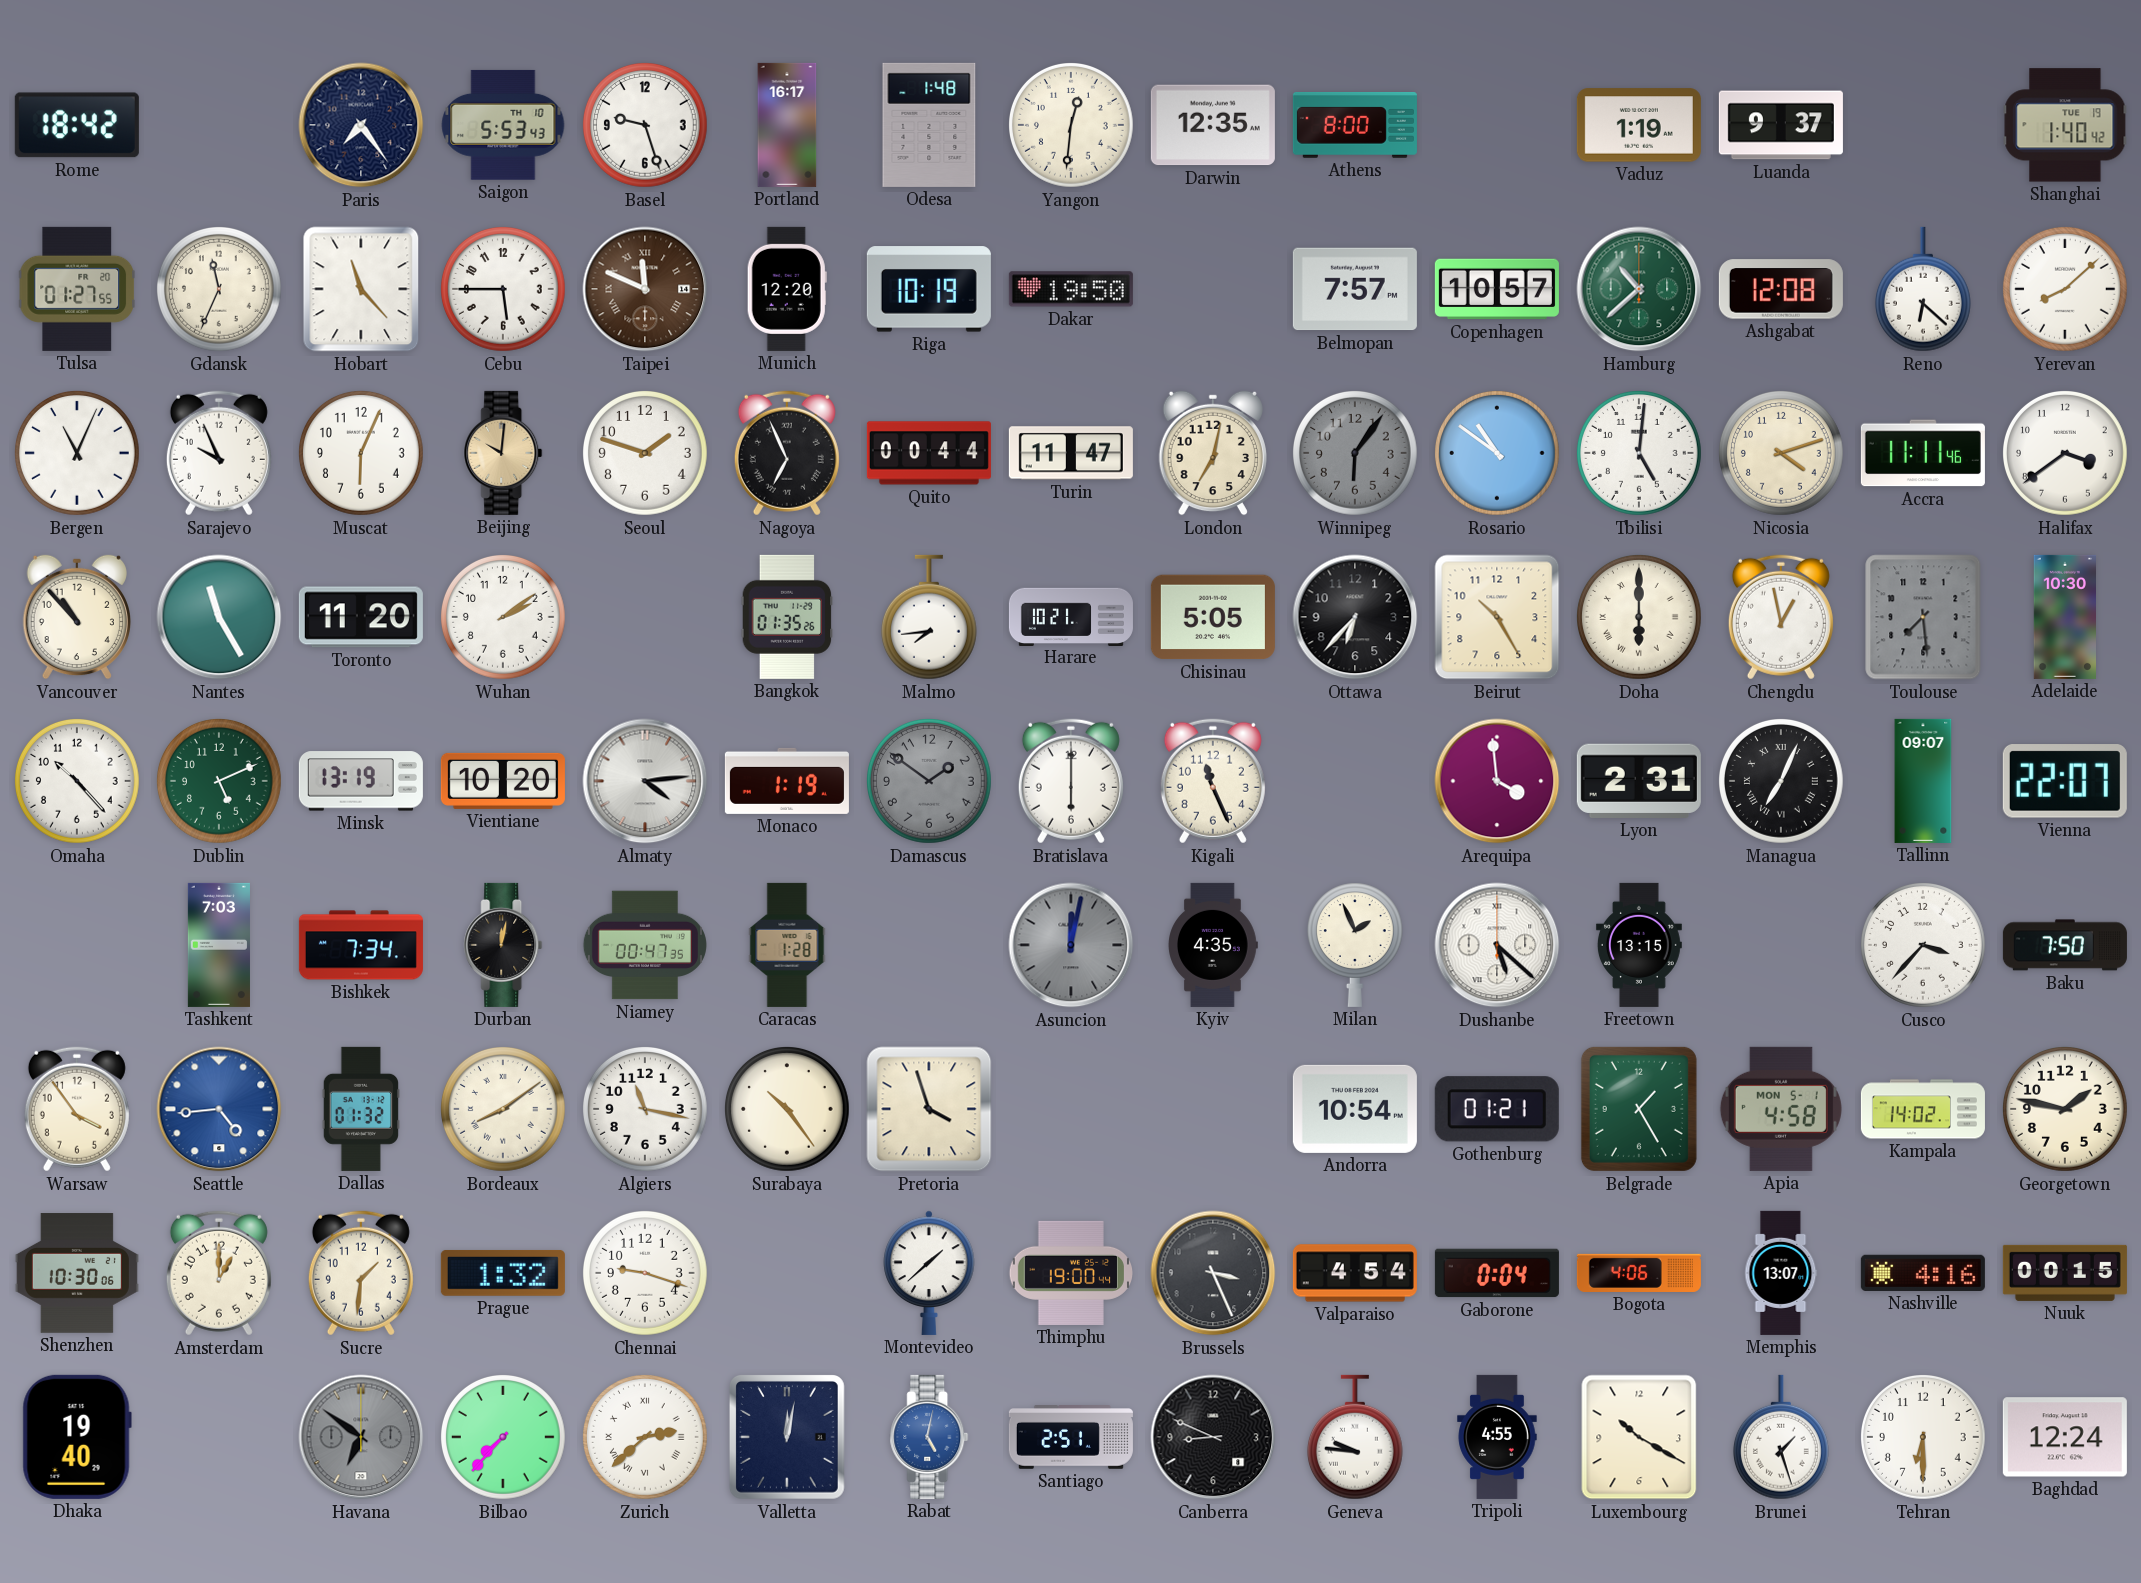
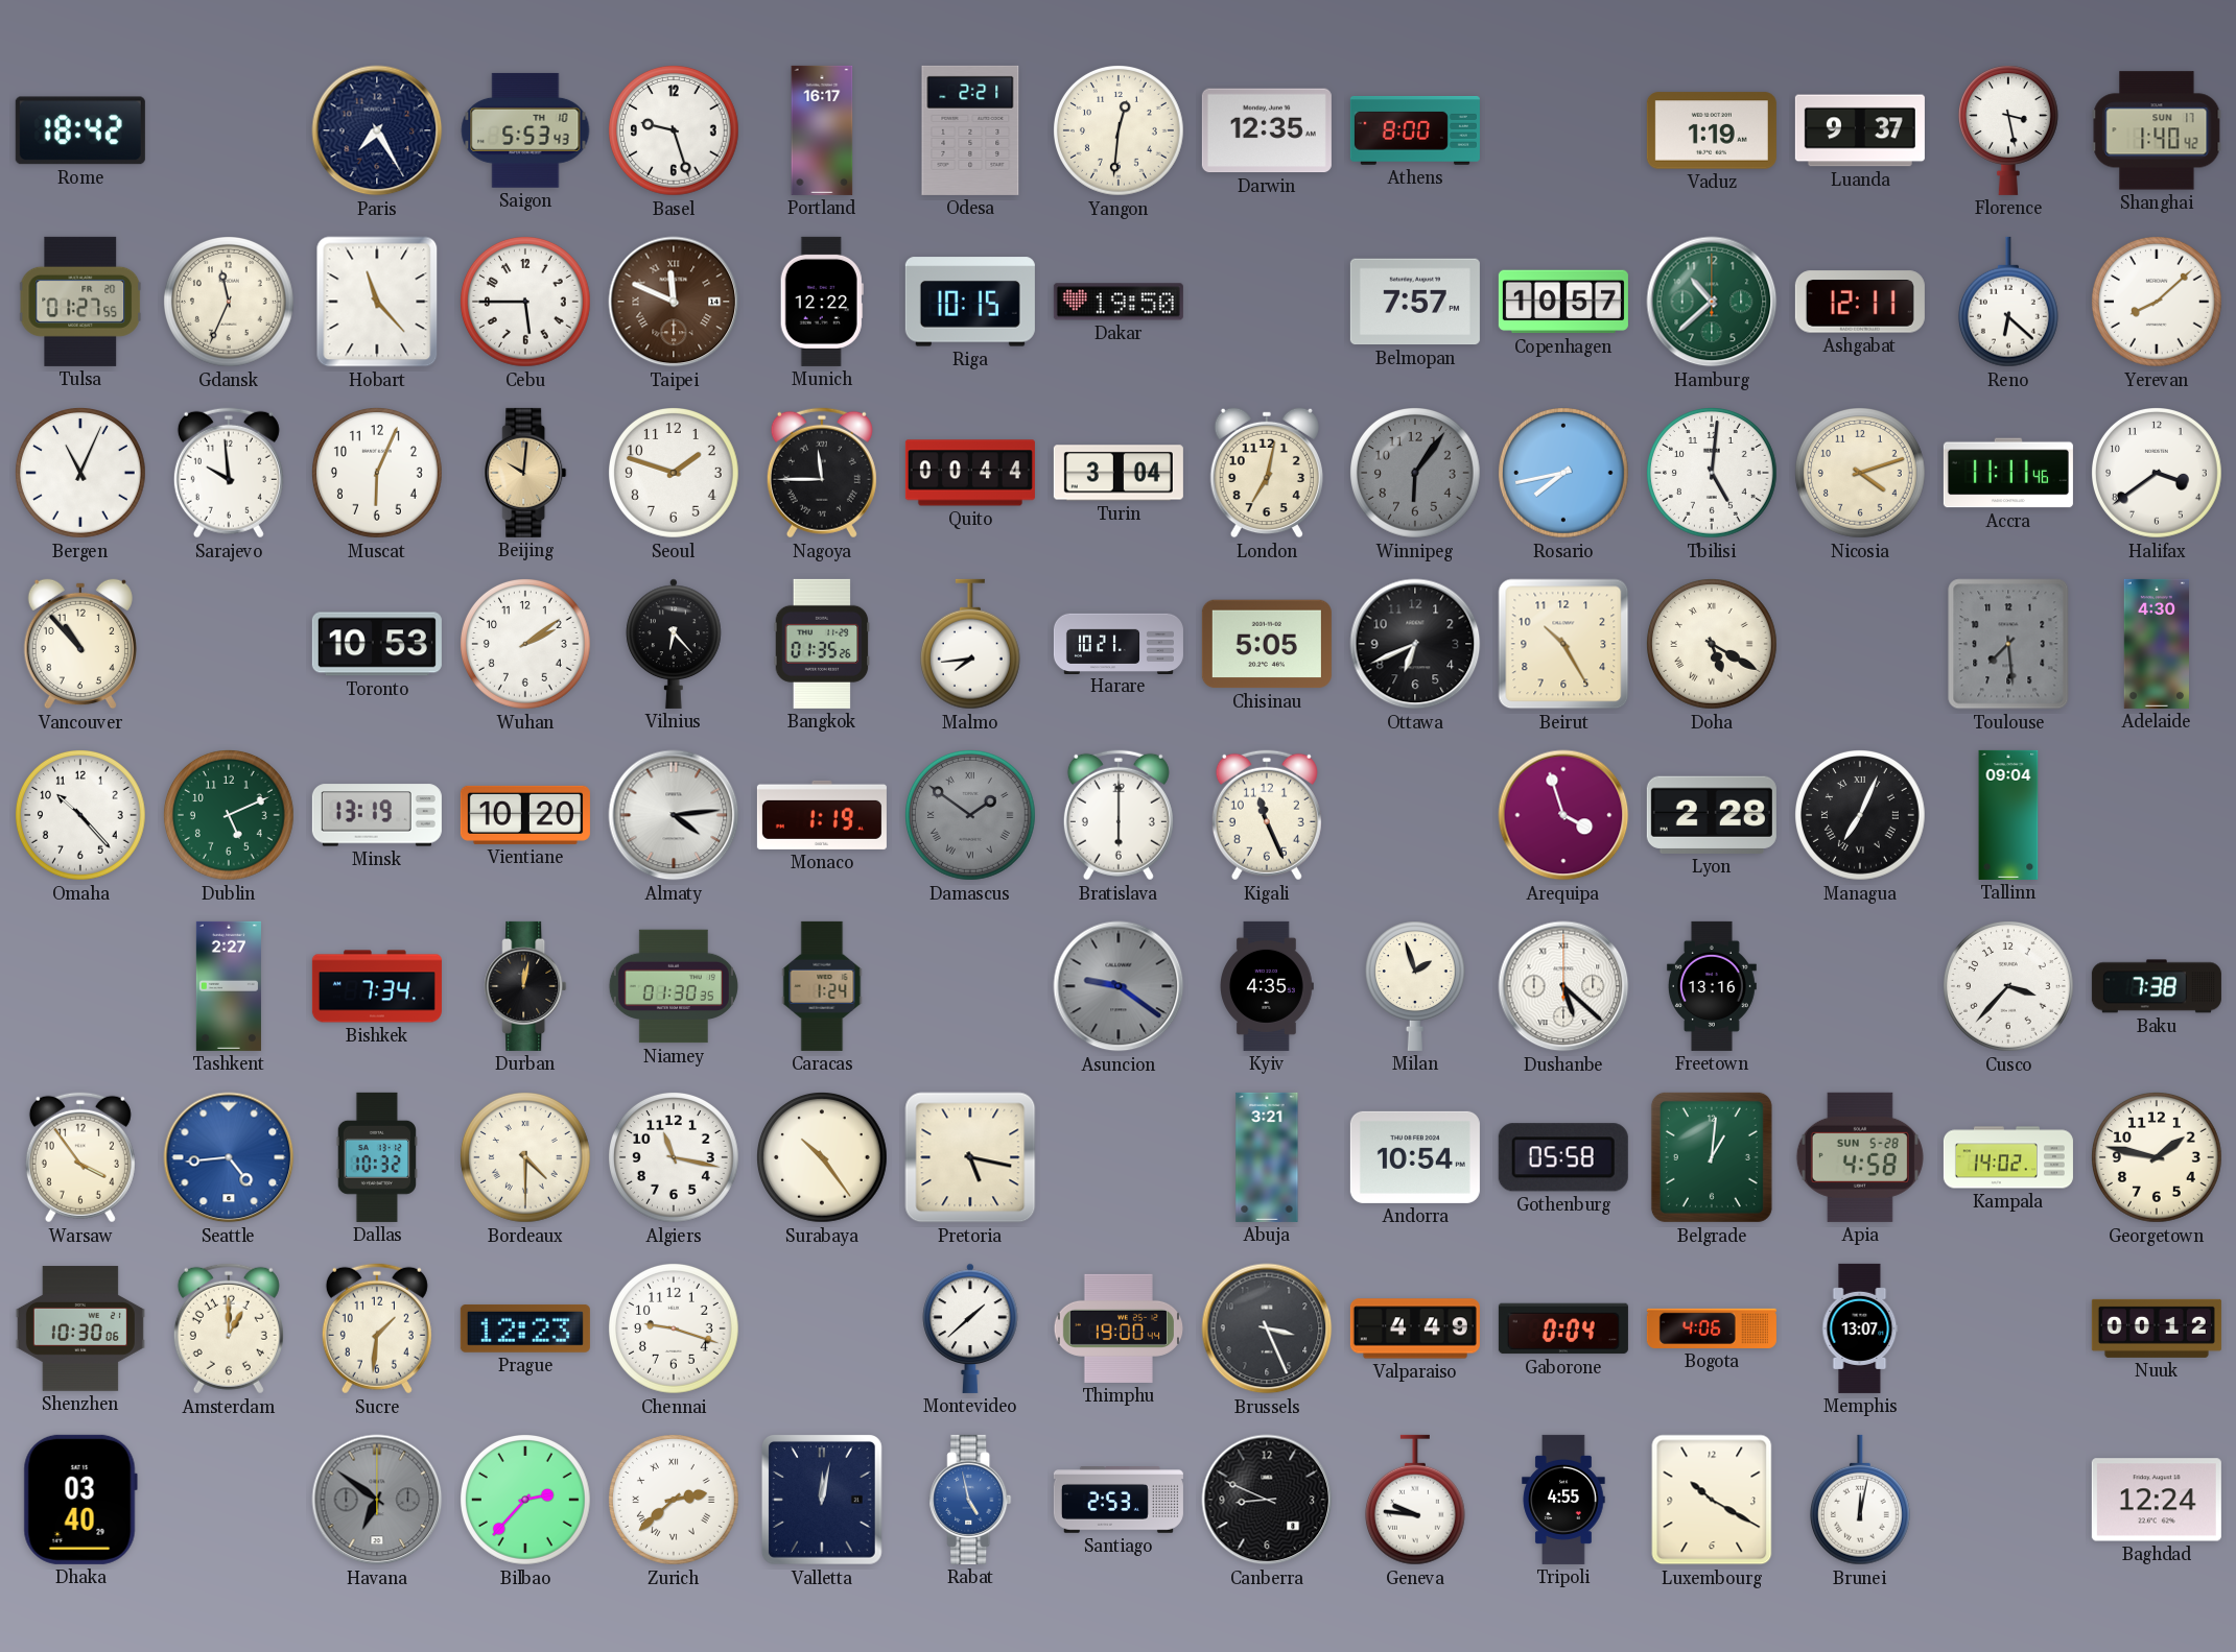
Paris: 7:24 -> 7:25
Odesa: 1:48 -> 2:21
Florence: none -> 3:28
Shanghai date: TUE 19 -> SUN 17
Munich: 12:20 -> 12:22
Riga: 10:19 -> 10:15
Ashgabat: 12:08 -> 12:11
Sarajevo: 9:56 -> 9:59
Nagoya: 6:56 -> 11:45
Turin: 11:47 -> 3:04
Rosario: 10:51 -> 7:43
Nantes: 11:25 -> none
Toronto: 11:20 -> 10:53
Vilnius: none -> 6:23
Ottawa: 6:37 -> 6:41
Doha: 6:00 -> 5:20
Chengdu: 12:58 -> none
Adelaide: 10:30 -> 4:30
Damascus numerals: Arabic -> Roman
Arequipa: 3:59 -> 3:57
Lyon: 2:31 -> 2:28
Tallinn: 09:07 -> 09:04
Vienna: 22:07 -> none
Tashkent: 7:03 -> 2:27
Niamey: 00:47 -> 01:30
Caracas: 1:28 -> 1:24
Asuncion: 12:02 -> 9:21
Milan: 1:56 -> 1:57
Freetown: 13:15 -> 13:16
Baku: 7:50 -> 7:38
Dallas: 01:32 -> 10:32
Bordeaux: 8:09 -> 4:30
Pretoria: 3:57 -> 5:17
Abuja: none -> 3:21
Gothenburg: 01:21 -> 05:58
Belgrade: 1:25 -> 1:01
Apia date: MON 5-1 -> SUN 5-28
Prague: 1:32 -> 12:23
Valparaiso: 4:54 -> 4:49
Nashville: 4:16 -> none
Nuuk: 00:15 -> 00:12
Dhaka: 19:40 -> 03:40
Bilbao: 7:37 -> 2:37
Rabat: 5:02 -> 4:58
Santiago: 2:51 -> 2:53
Brunei: 1:27 -> 12:02
Tehran: 6:30 -> none
